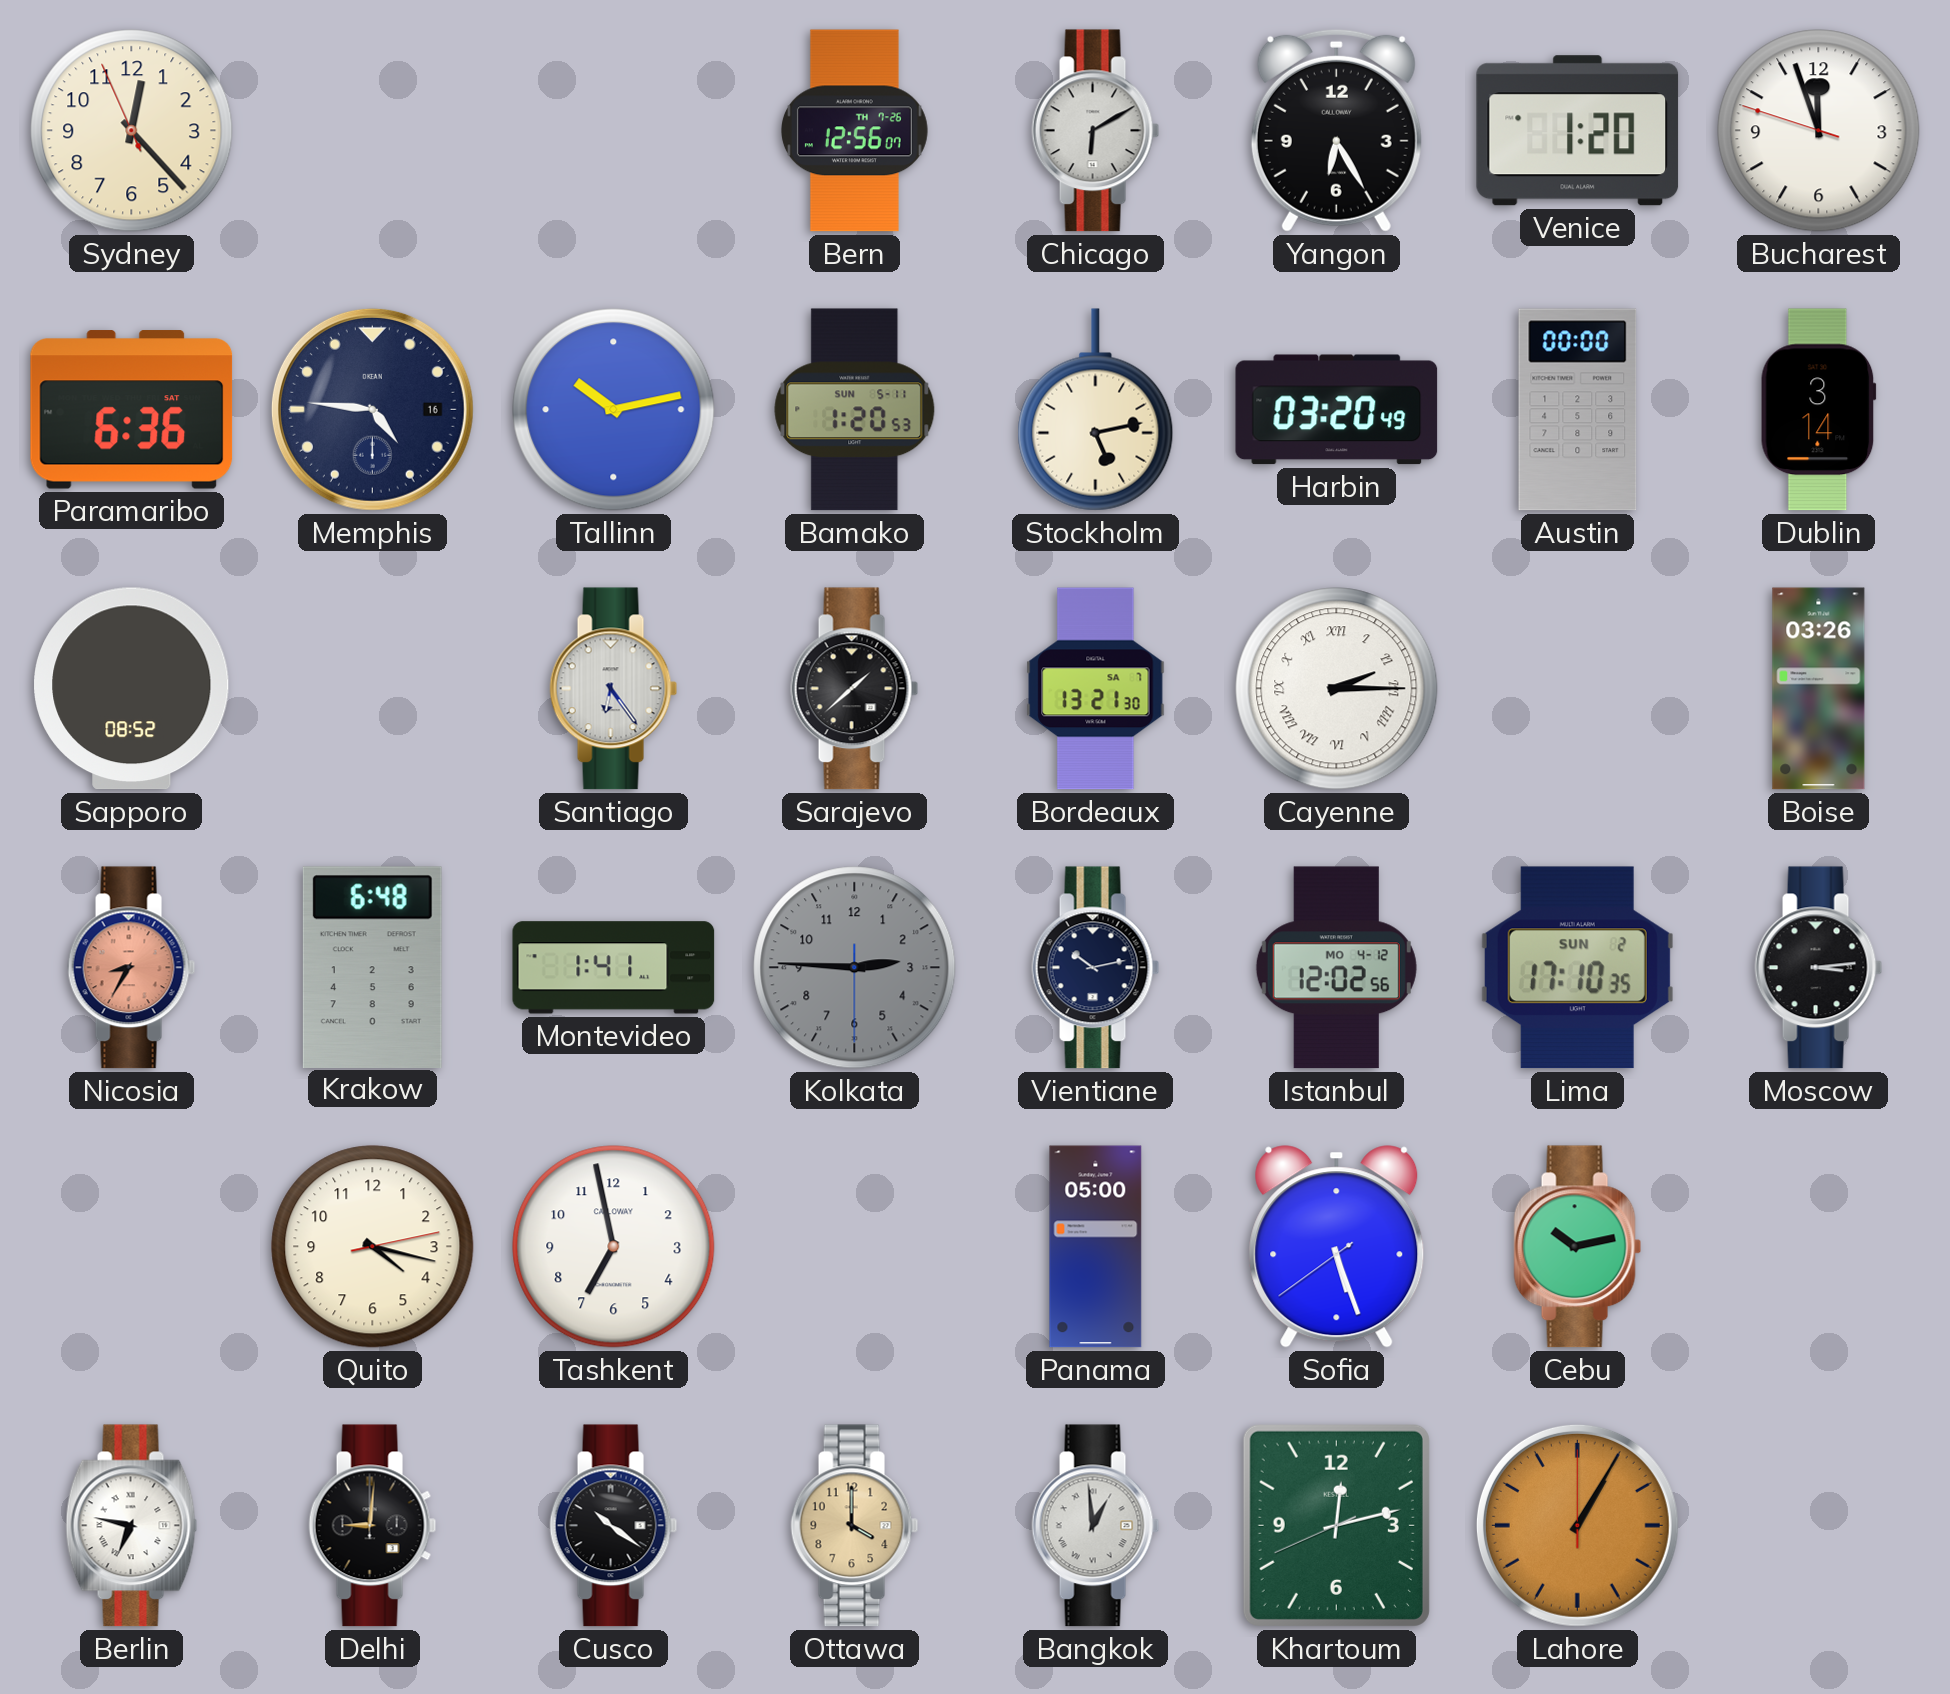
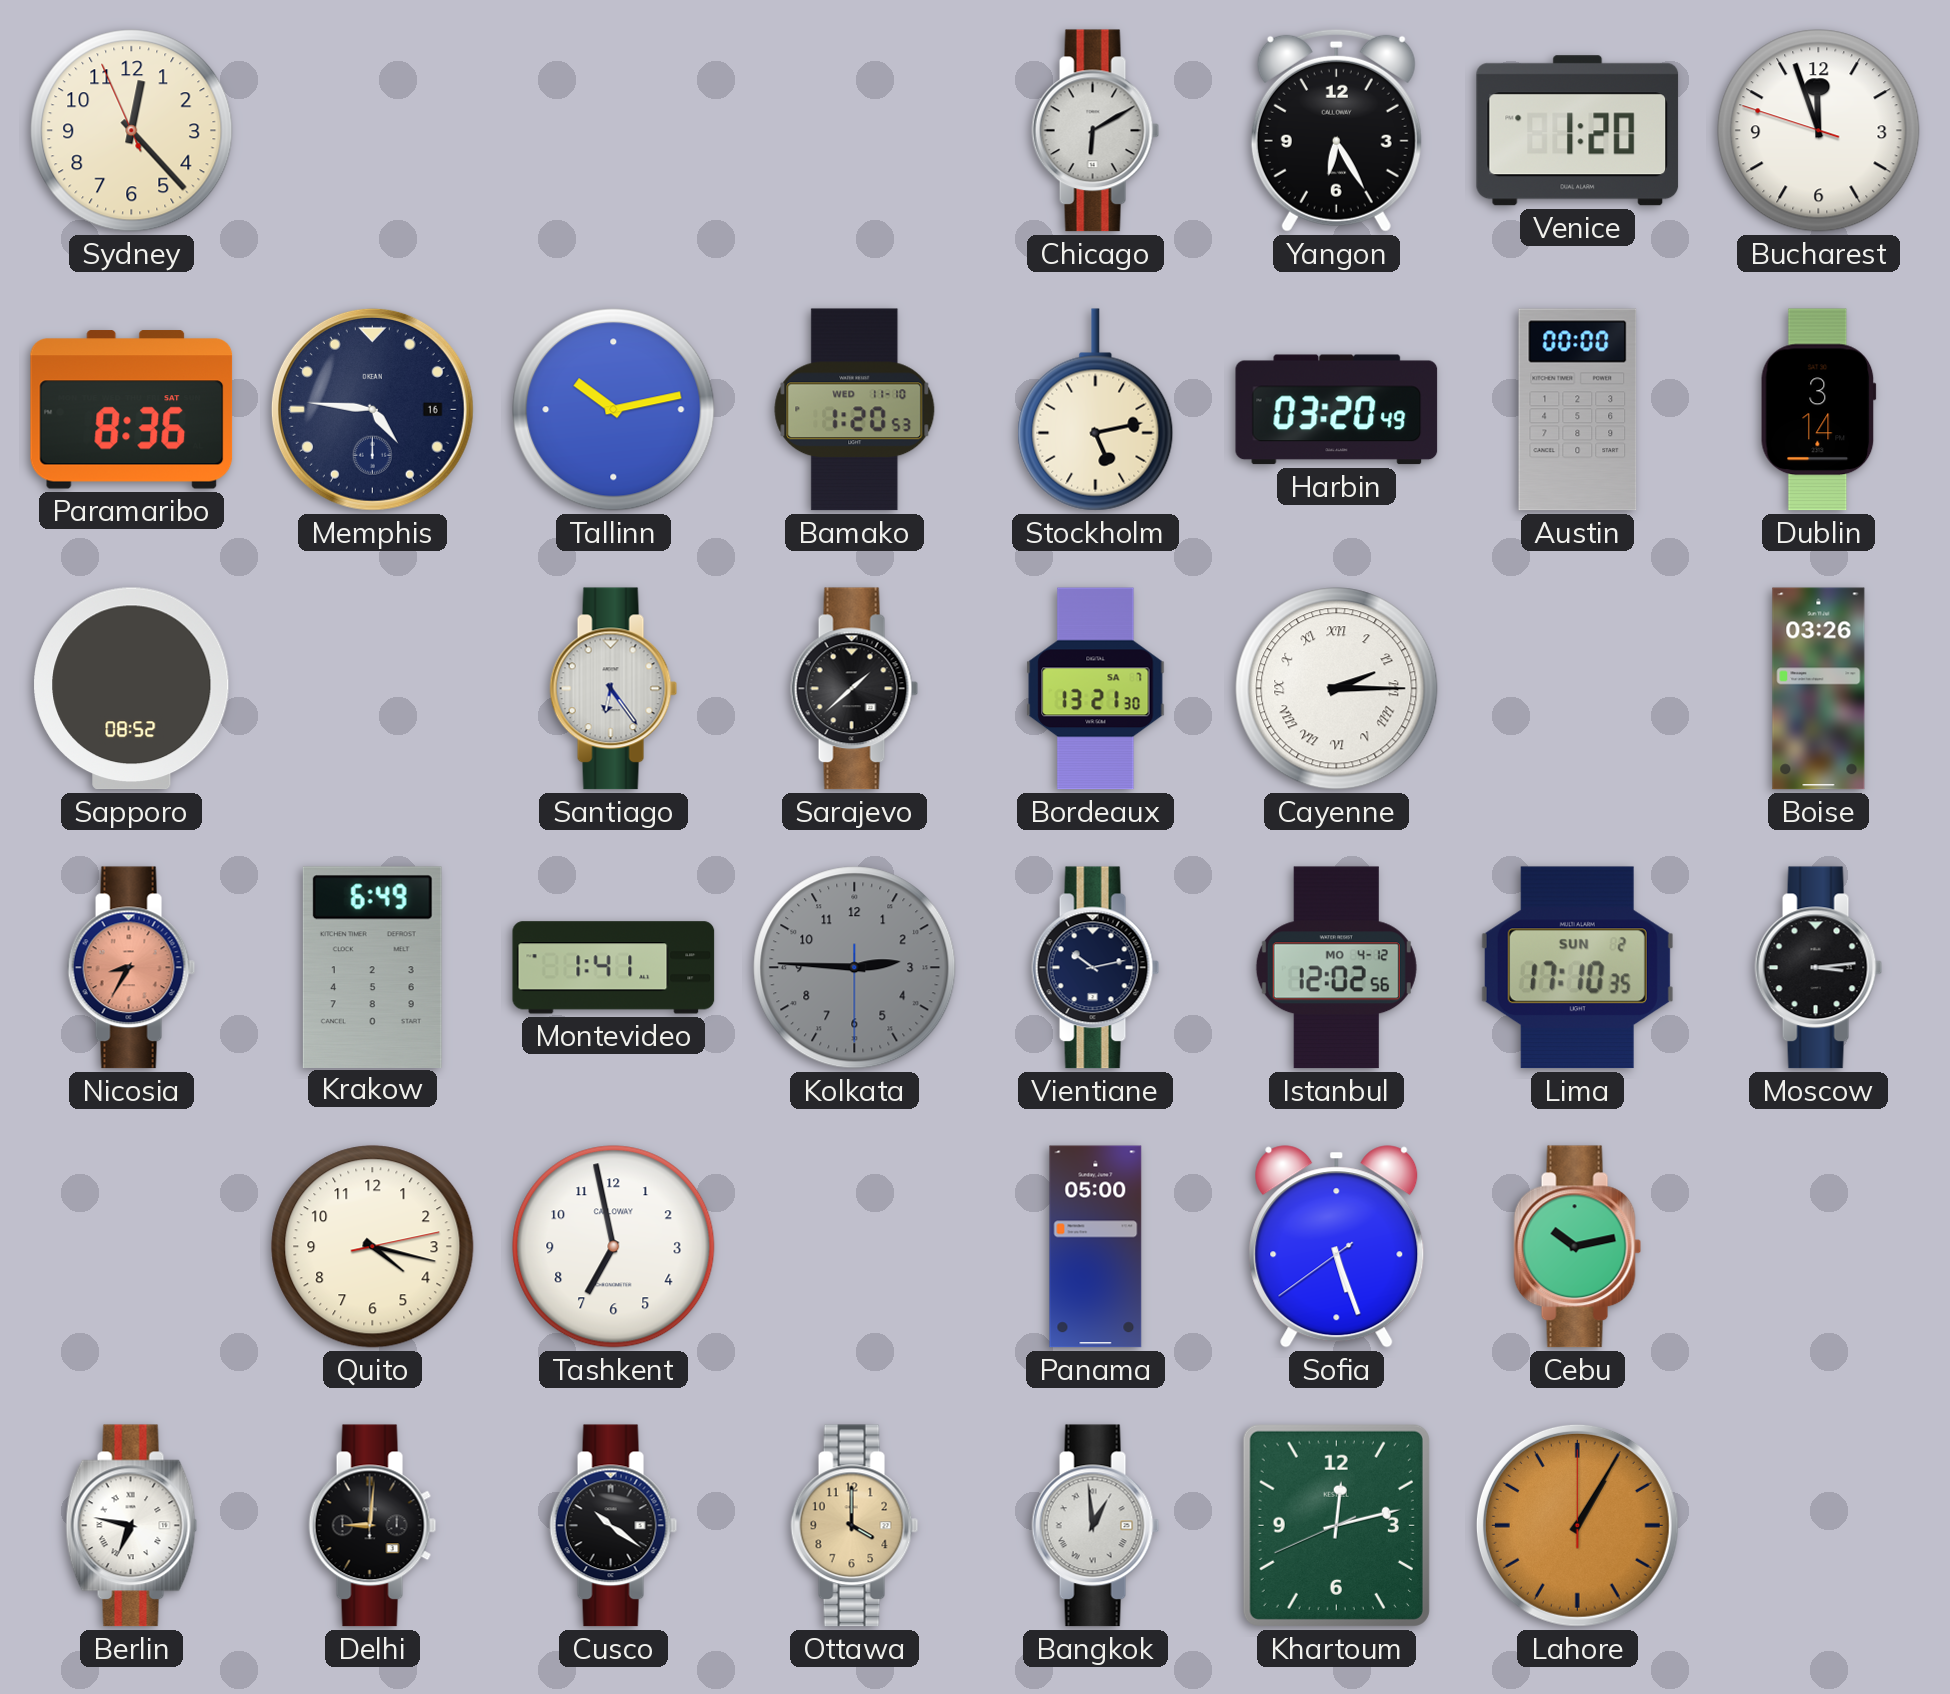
Bern: 12:56 -> none
Paramaribo: 6:36 -> 8:36
Bamako date: SUN 5-11 -> WED 11-10
Krakow: 6:48 -> 6:49
